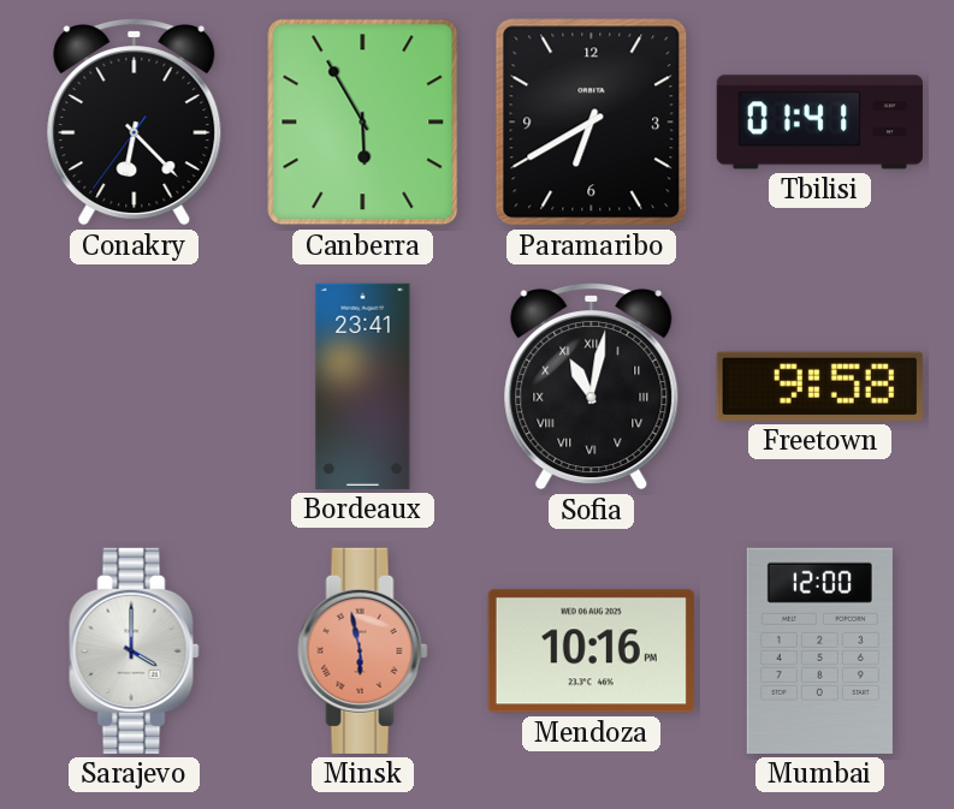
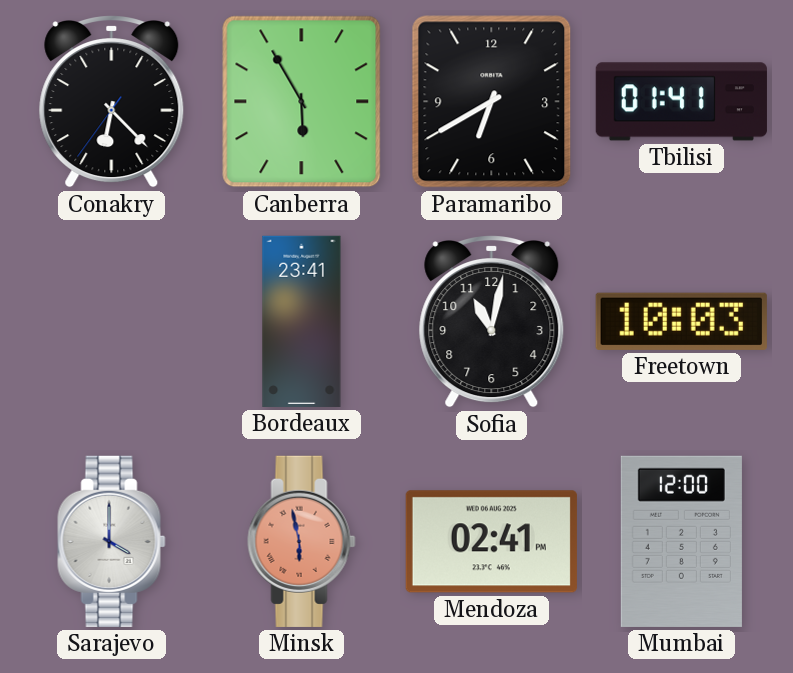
Sofia numerals: Roman -> Arabic
Freetown: 9:58 -> 10:03
Mendoza: 10:16 -> 02:41
